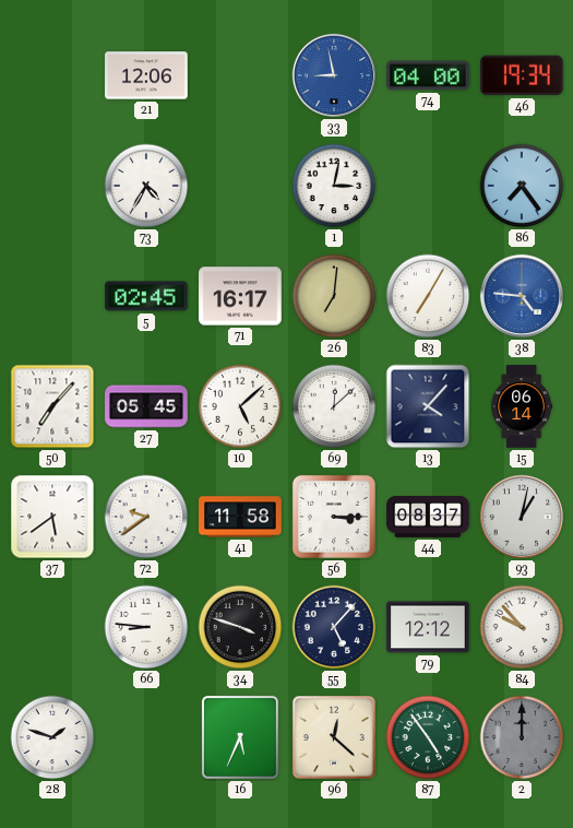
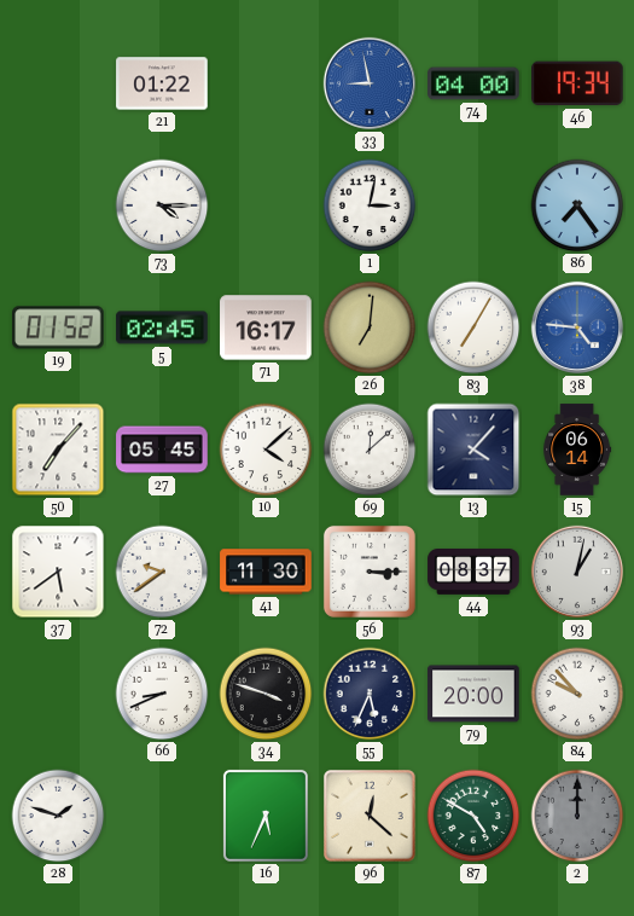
21: 12:06 -> 01:22
73: 4:35 -> 4:15
19: none -> 01:52
10: 5:08 -> 4:08
41: 11:58 -> 11:30
66: 8:46 -> 8:41
55: 5:07 -> 5:34
79: 12:12 -> 20:00
87: 4:54 -> 4:50
